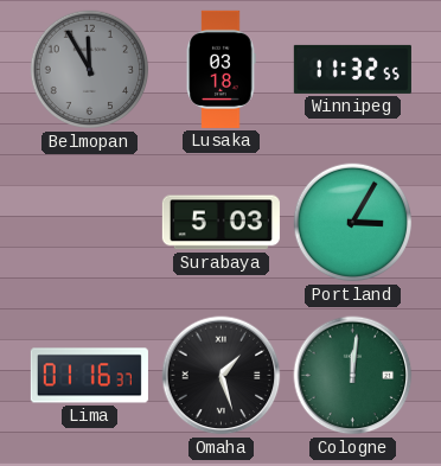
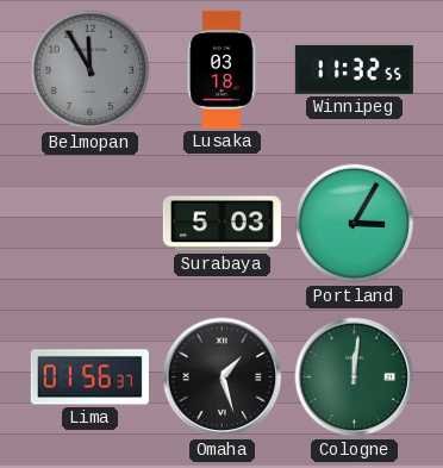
Lima: 01:16 -> 01:56
